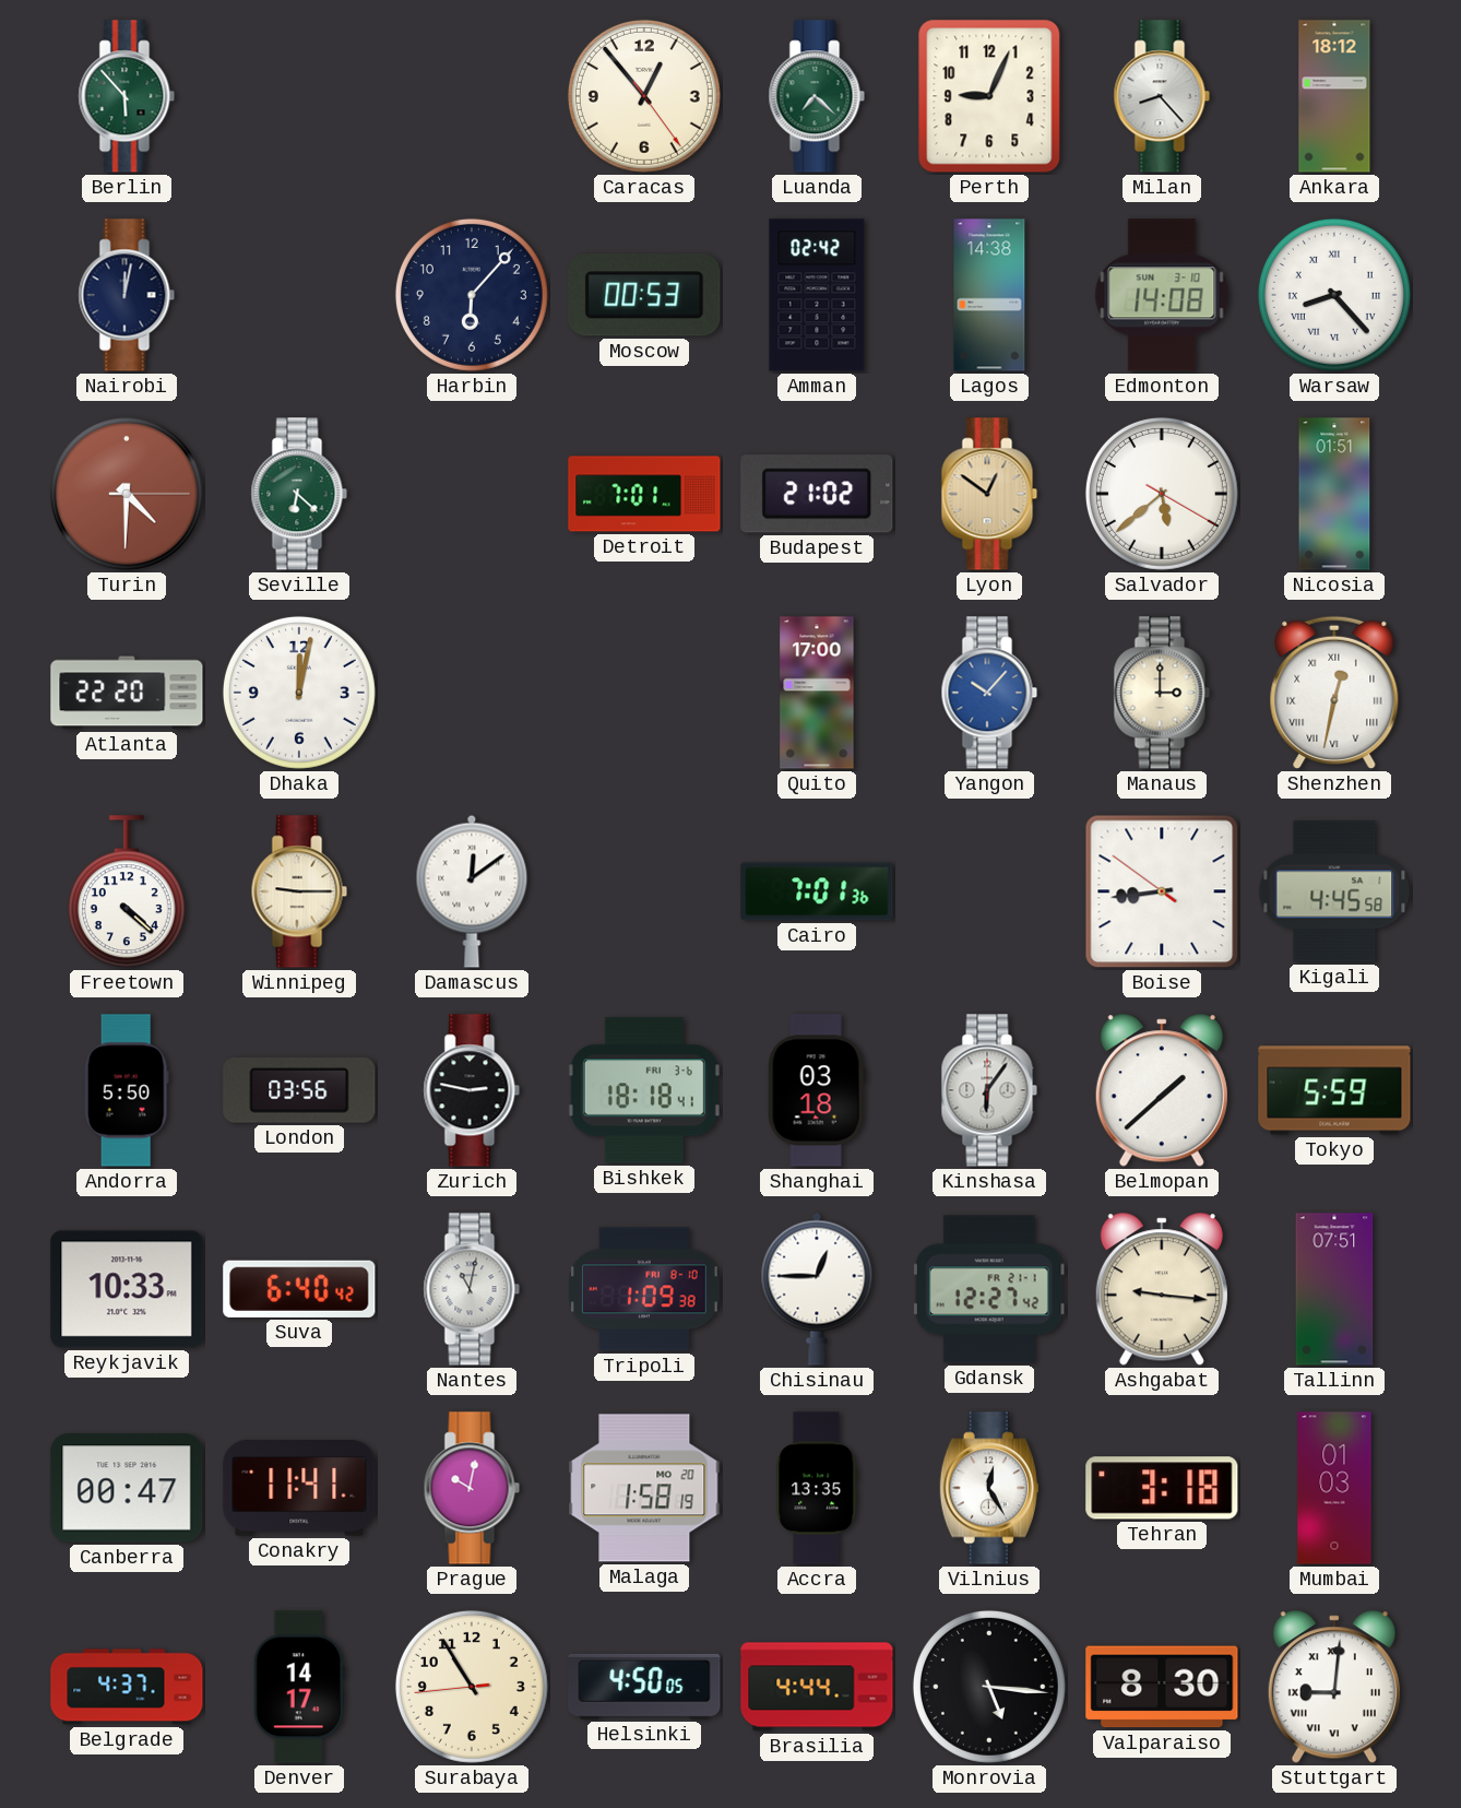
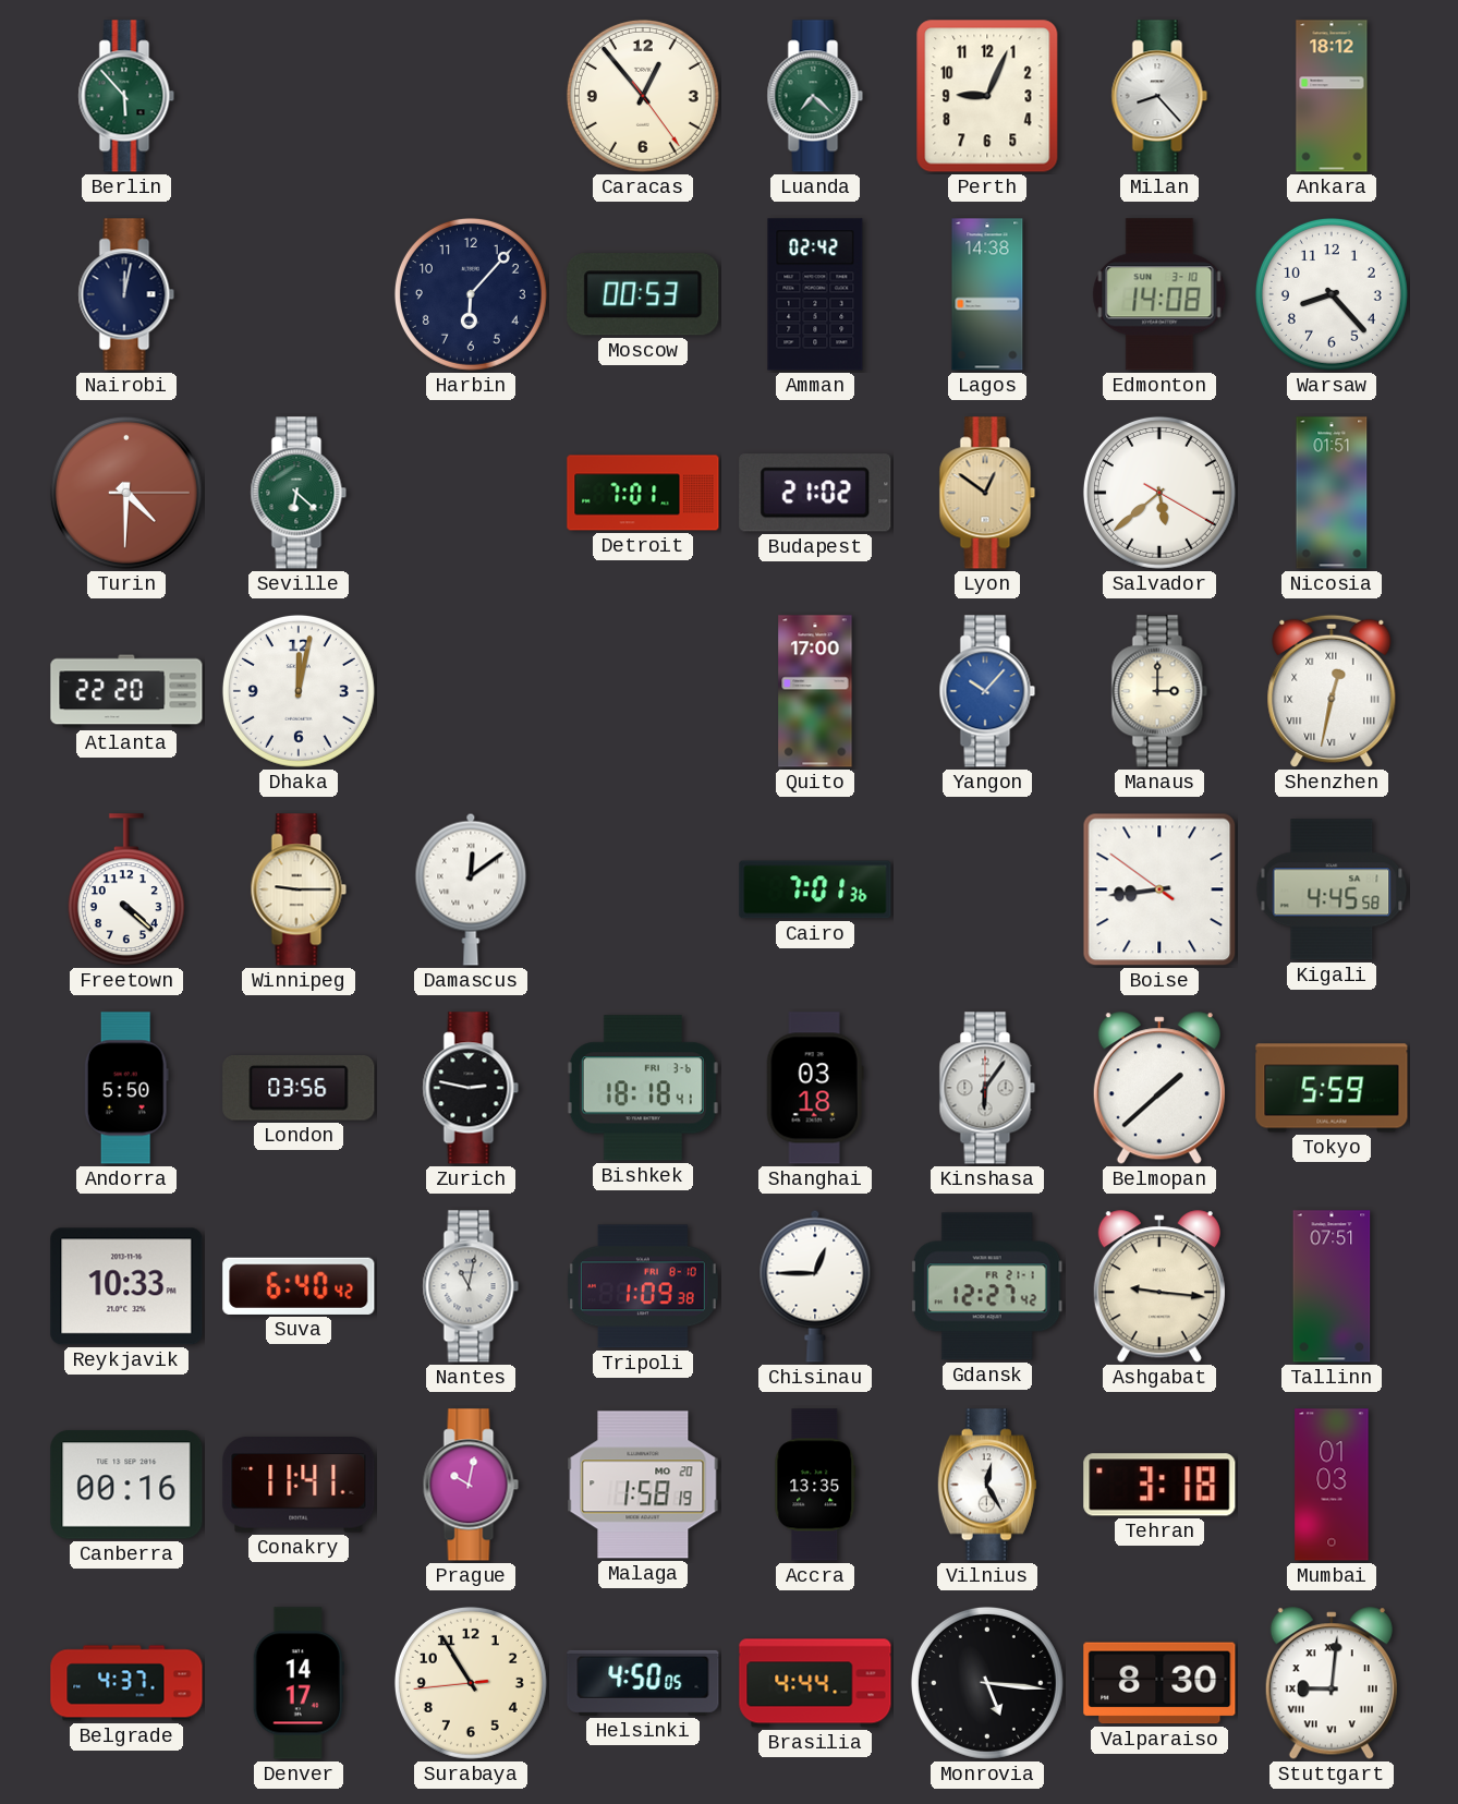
Warsaw numerals: Roman -> Arabic
Canberra: 00:47 -> 00:16
